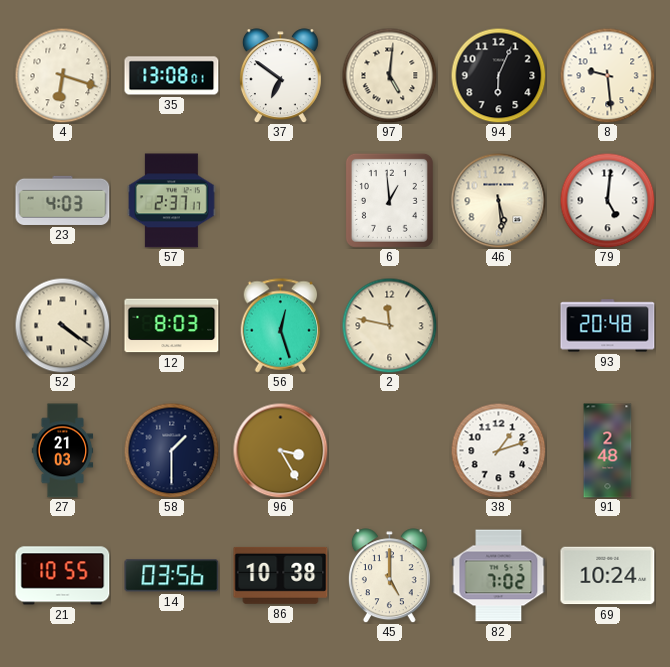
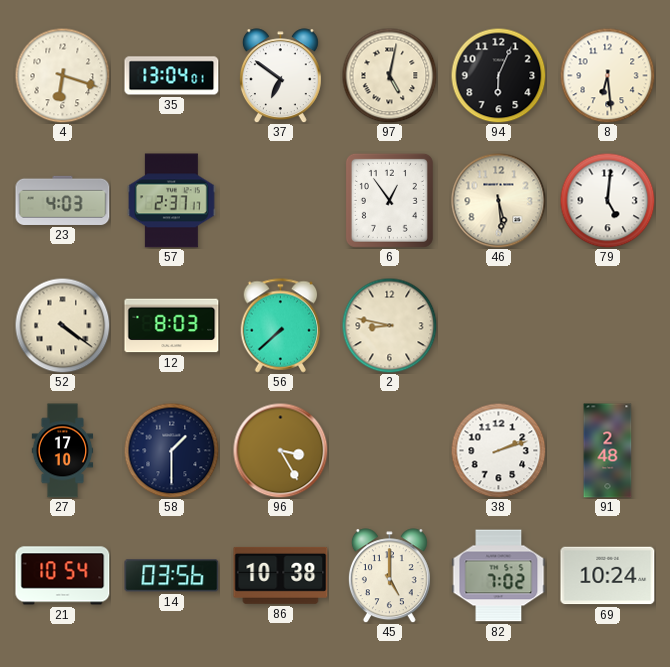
35: 13:08 -> 13:04
97: 5:01 -> 5:02
8: 9:29 -> 6:29
6: 12:59 -> 12:54
56: 12:27 -> 7:38
2: 11:47 -> 8:47
93: 20:48 -> none
27: 21:03 -> 17:10
38: 1:12 -> 2:12
21: 10:55 -> 10:54
